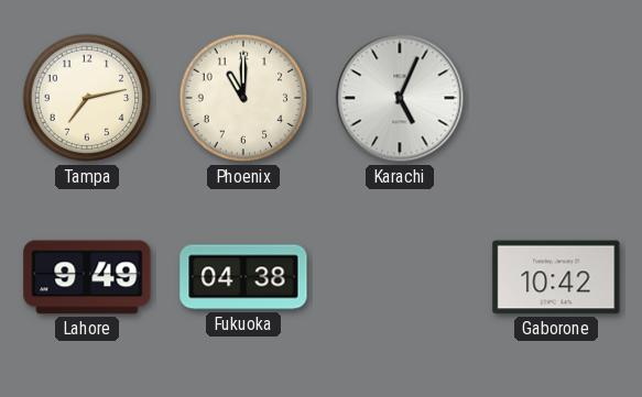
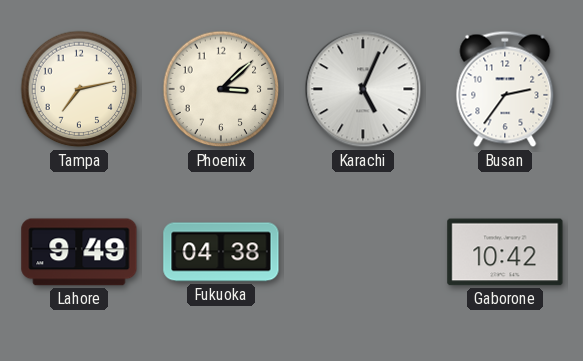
Phoenix: 11:00 -> 3:08
Busan: none -> 2:36
